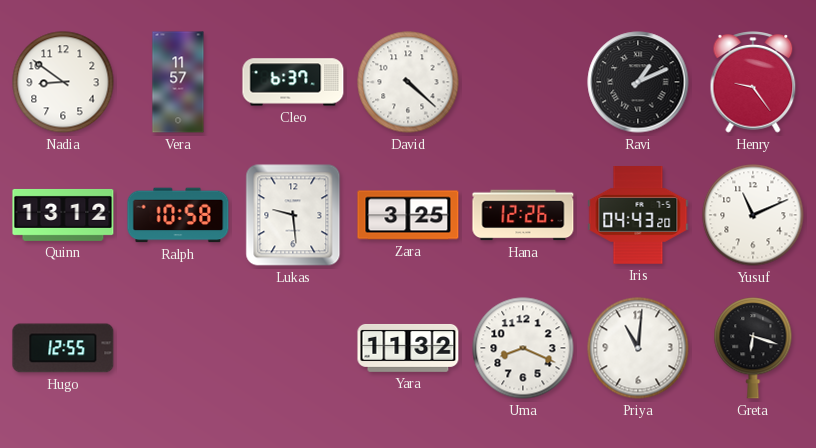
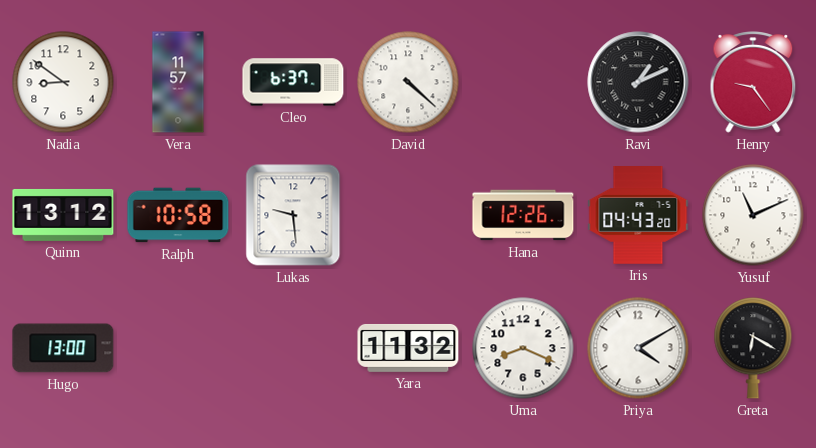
Zara: 3:25 -> none
Hugo: 12:55 -> 13:00
Priya: 11:01 -> 4:10
Greta: 6:18 -> 6:20
